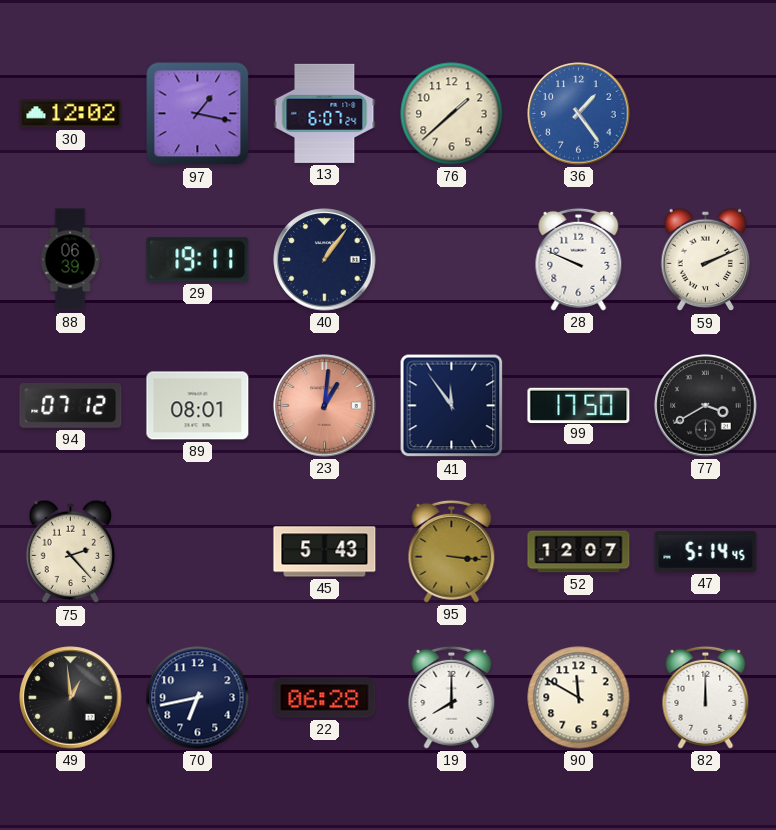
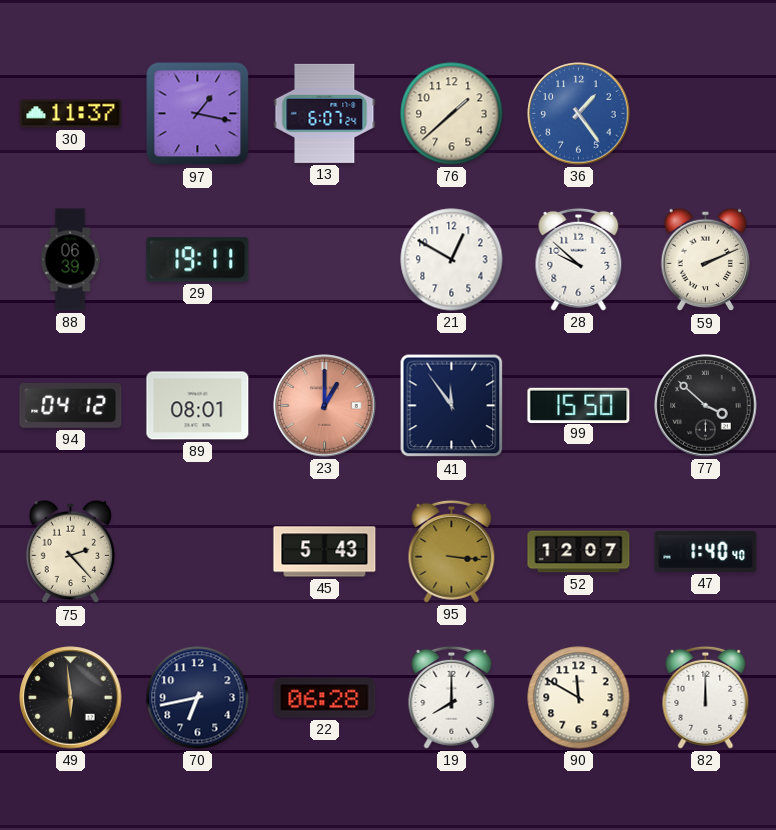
30: 12:02 -> 11:37
40: 1:06 -> none
21: none -> 12:50
28: 9:49 -> 9:52
94: 07:12 -> 04:12
23: 1:01 -> 1:00
99: 17:50 -> 15:50
77: 3:40 -> 3:52
47: 5:14 -> 1:40
49: 12:59 -> 5:59
